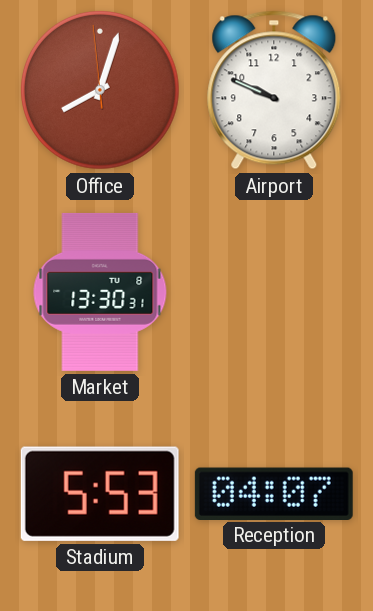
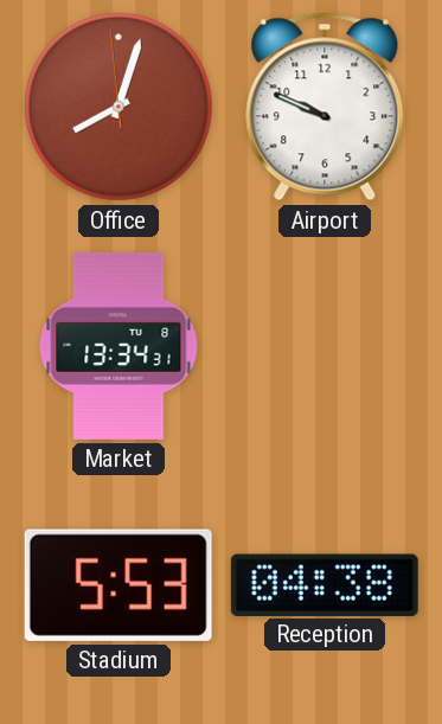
Market: 13:30 -> 13:34
Reception: 04:07 -> 04:38
